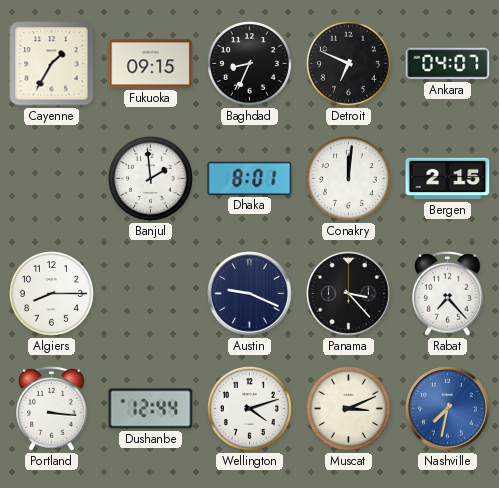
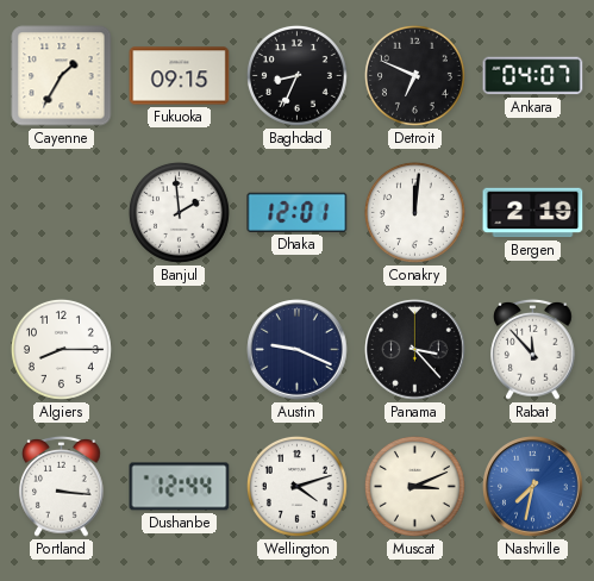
Dhaka: 8:01 -> 12:01
Bergen: 2:15 -> 2:19
Rabat: 7:23 -> 11:53
